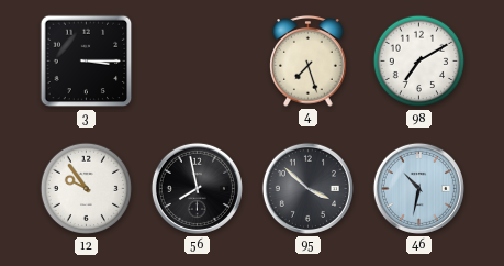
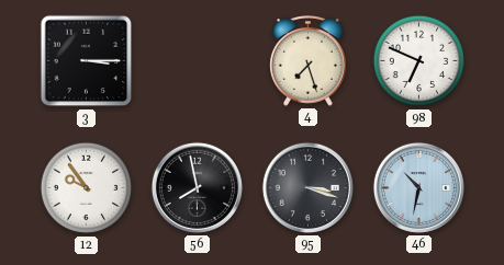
98: 7:10 -> 6:49
95: 3:52 -> 3:18
